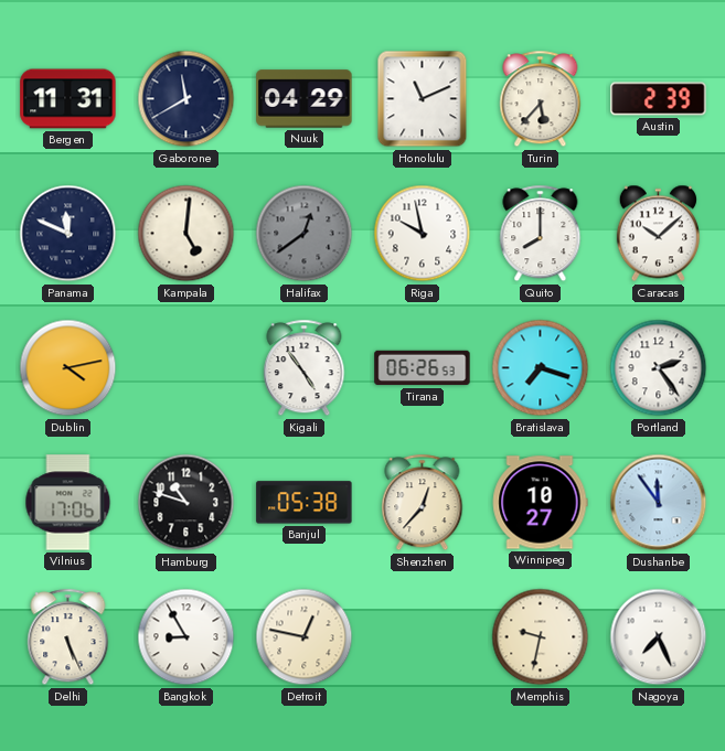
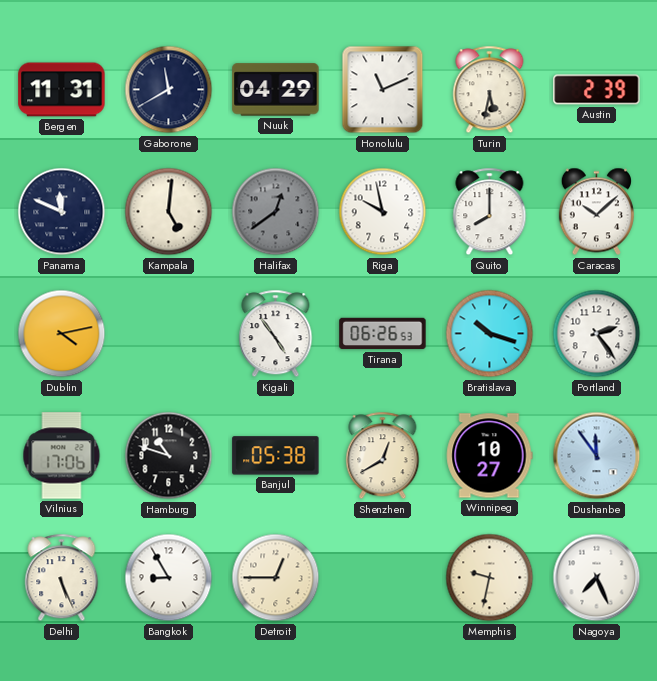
Turin: 5:37 -> 5:32
Bratislava: 7:18 -> 10:18
Shenzhen: 12:37 -> 12:40
Detroit: 12:47 -> 12:45
